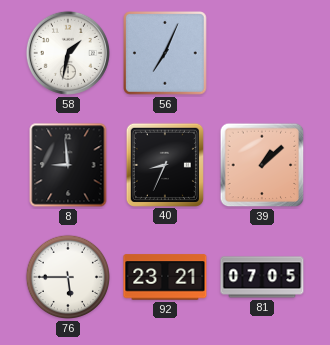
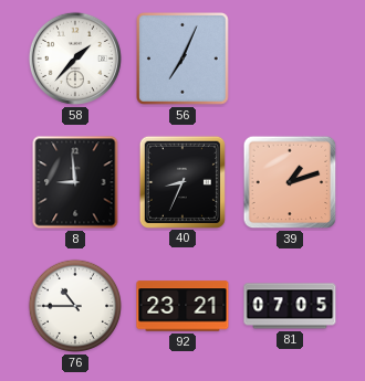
58: 1:32 -> 1:37
39: 1:08 -> 1:12
76: 5:45 -> 10:45
